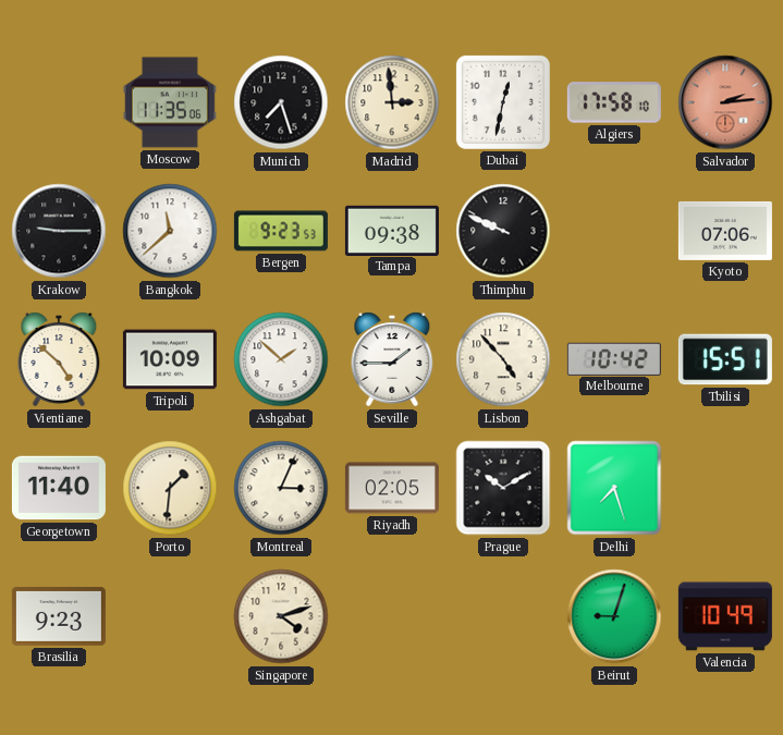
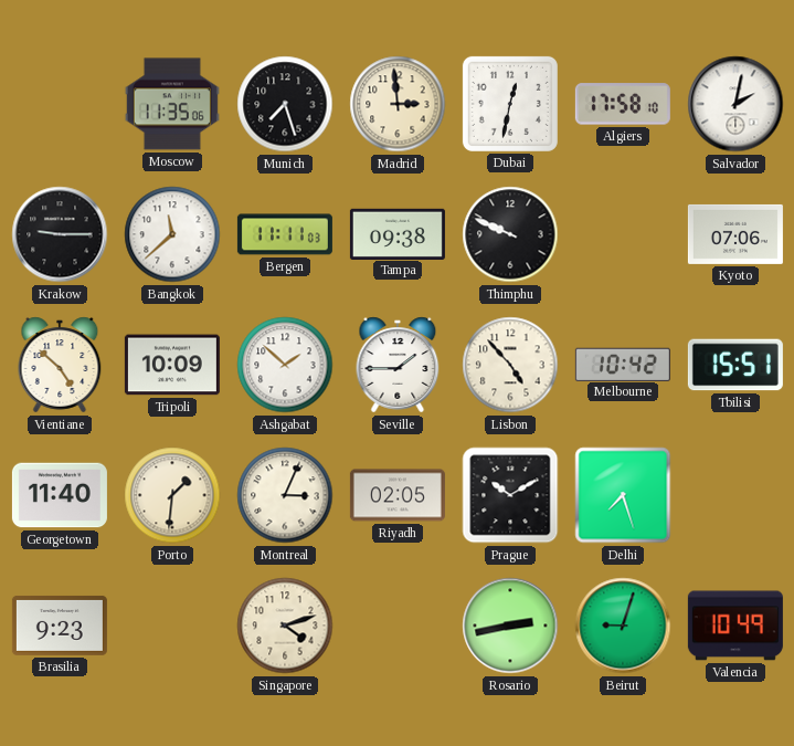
Salvador: 2:14 -> 2:02
Salvador dial: salmon -> white
Bergen: 9:23 -> 11:11
Rosario: none -> 2:43
